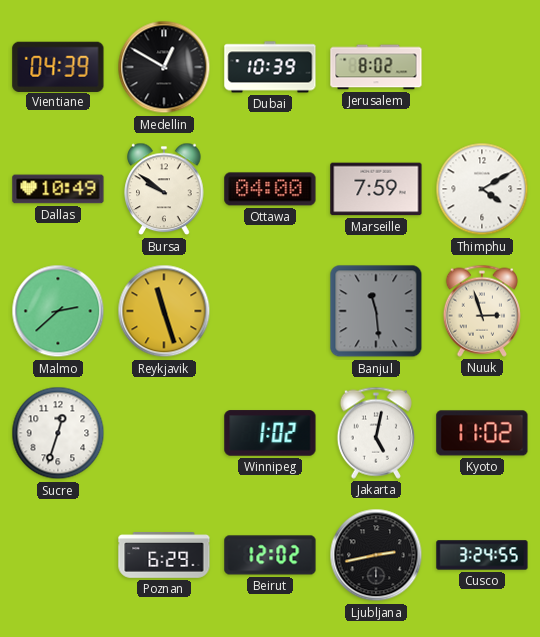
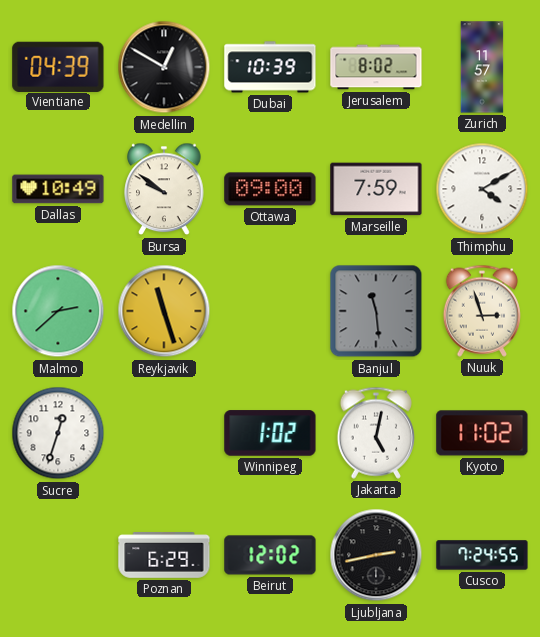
Zurich: none -> 11:57
Ottawa: 04:00 -> 09:00
Cusco: 3:24 -> 7:24
